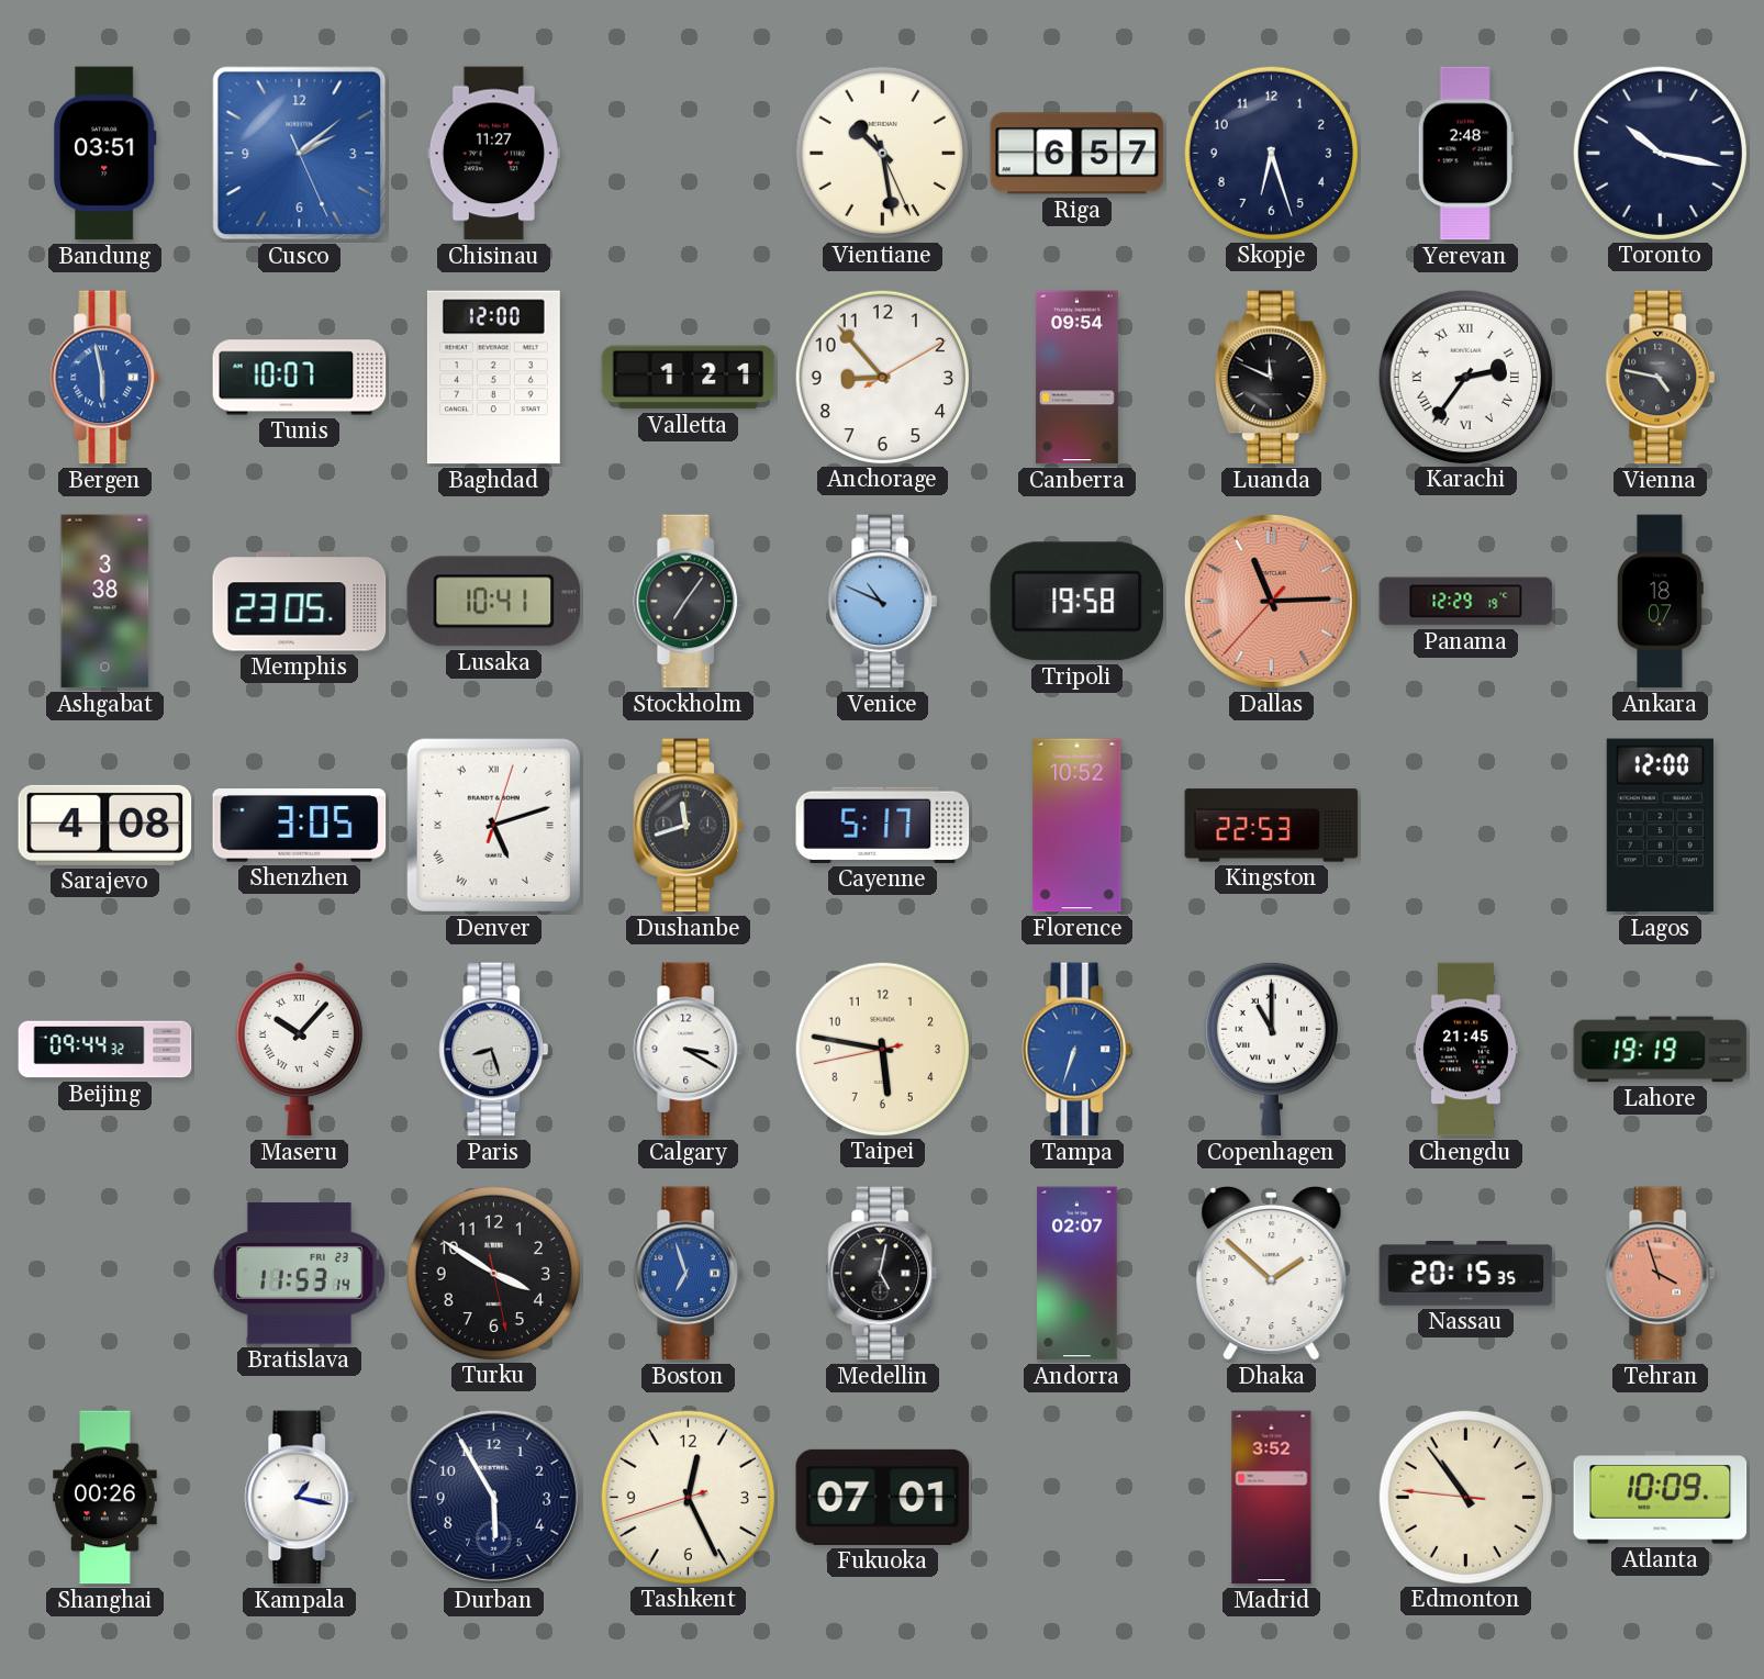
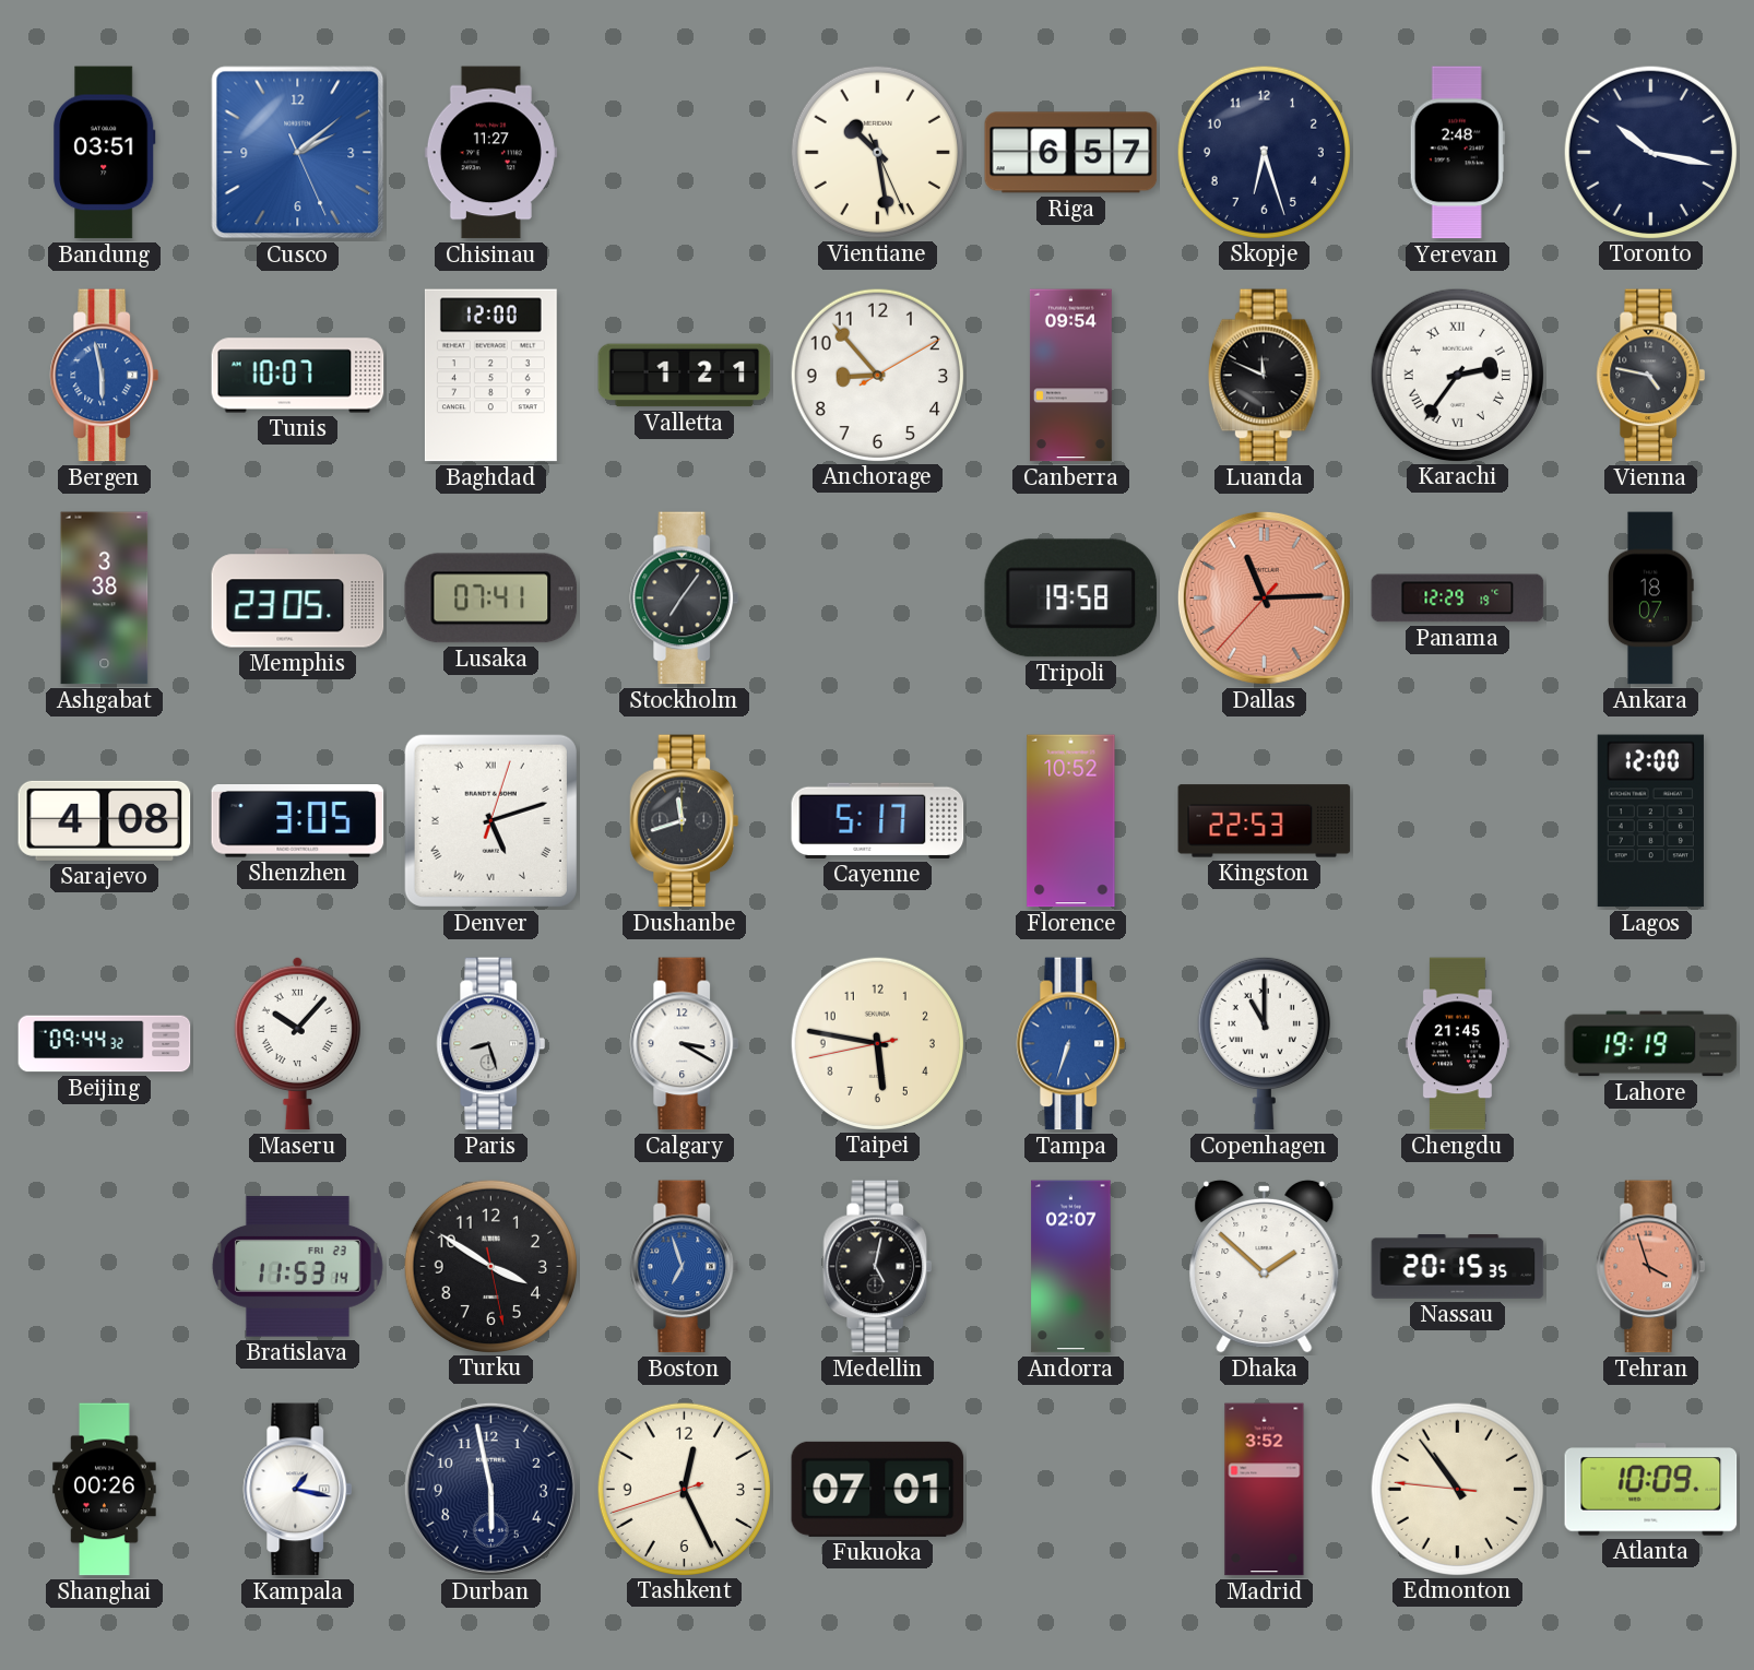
Lusaka: 10:41 -> 07:41
Venice: 10:49 -> none
Durban: 5:55 -> 5:58
